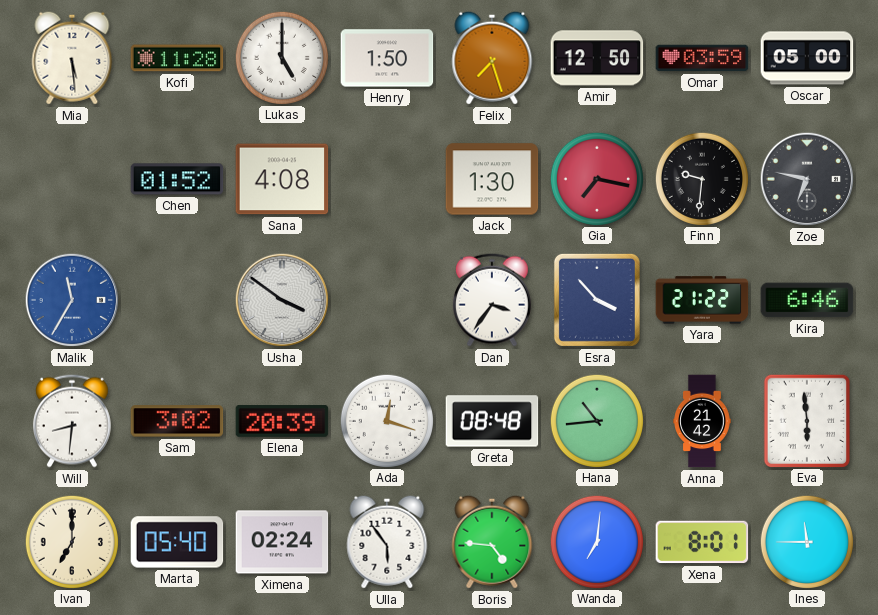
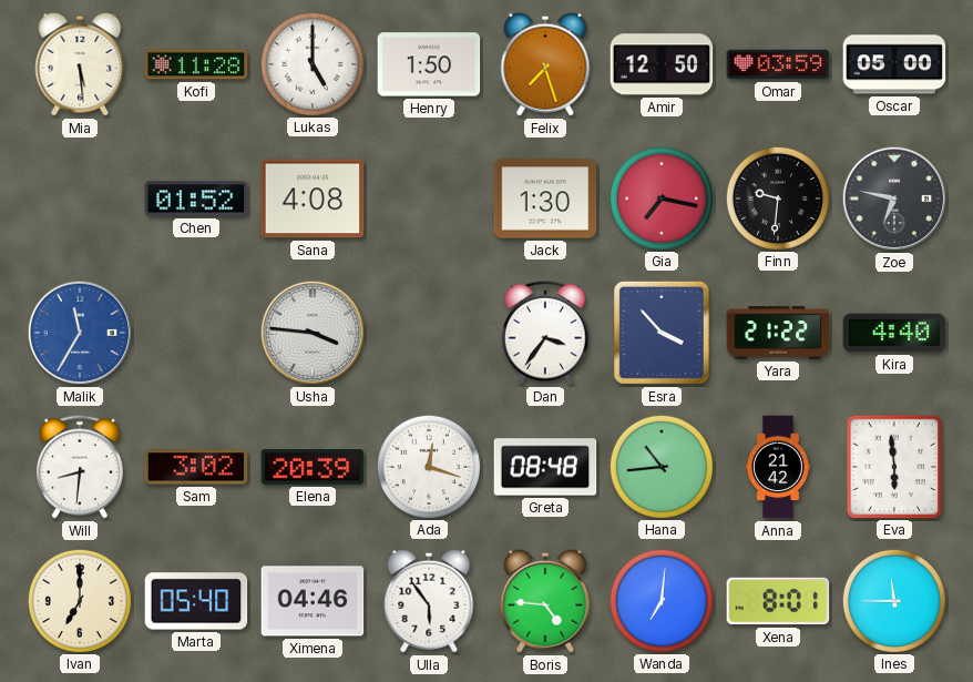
Usha: 3:51 -> 3:46
Kira: 6:46 -> 4:40
Ximena: 02:24 -> 04:46
